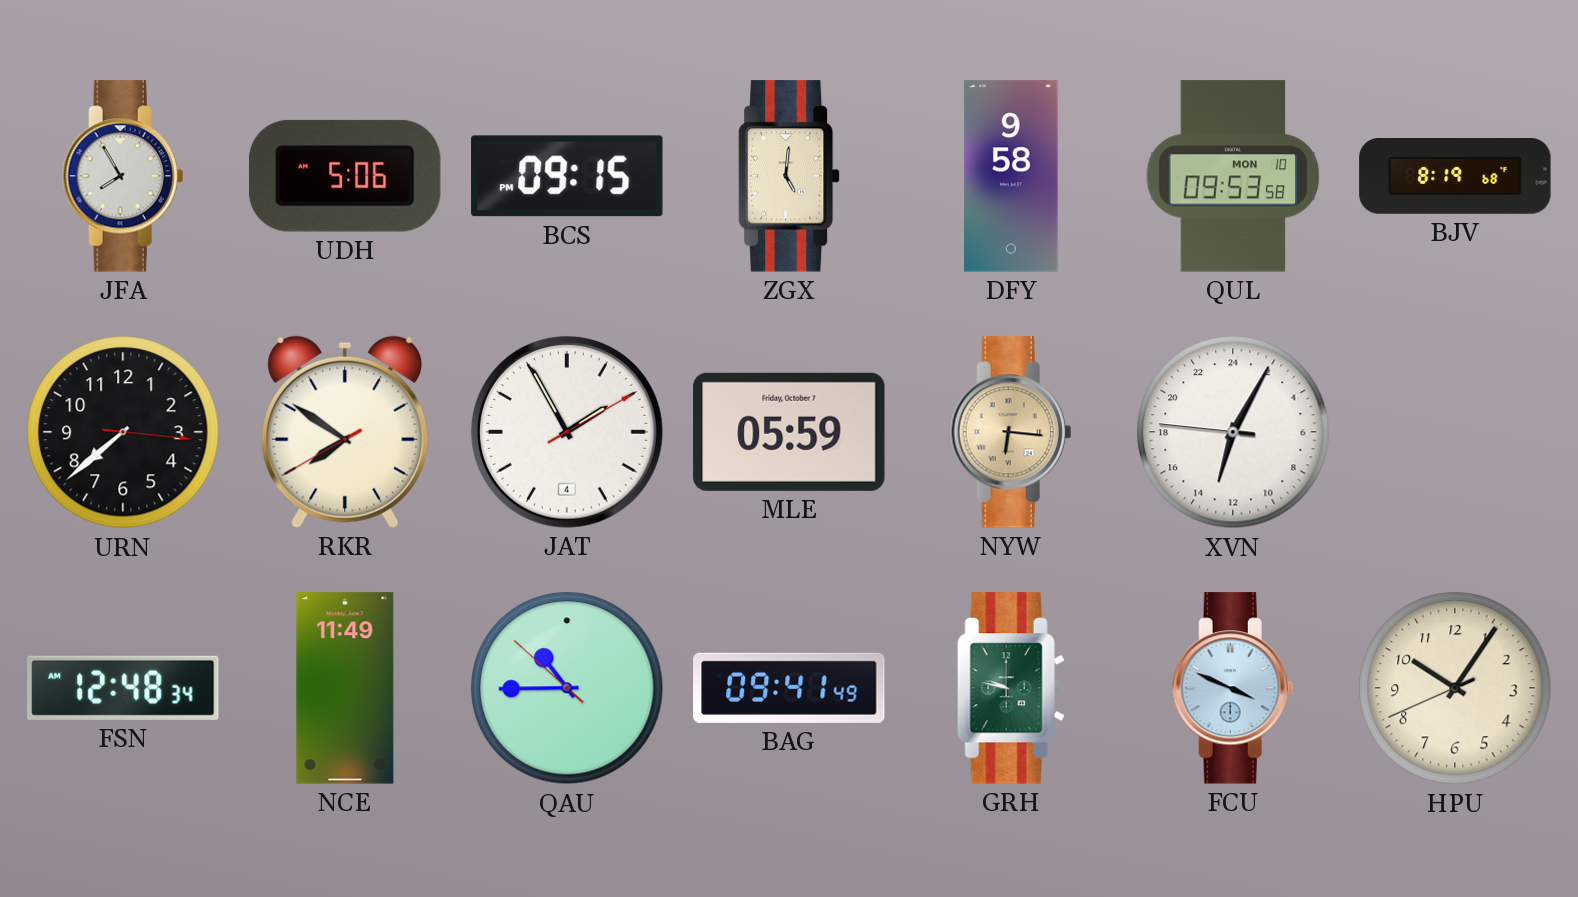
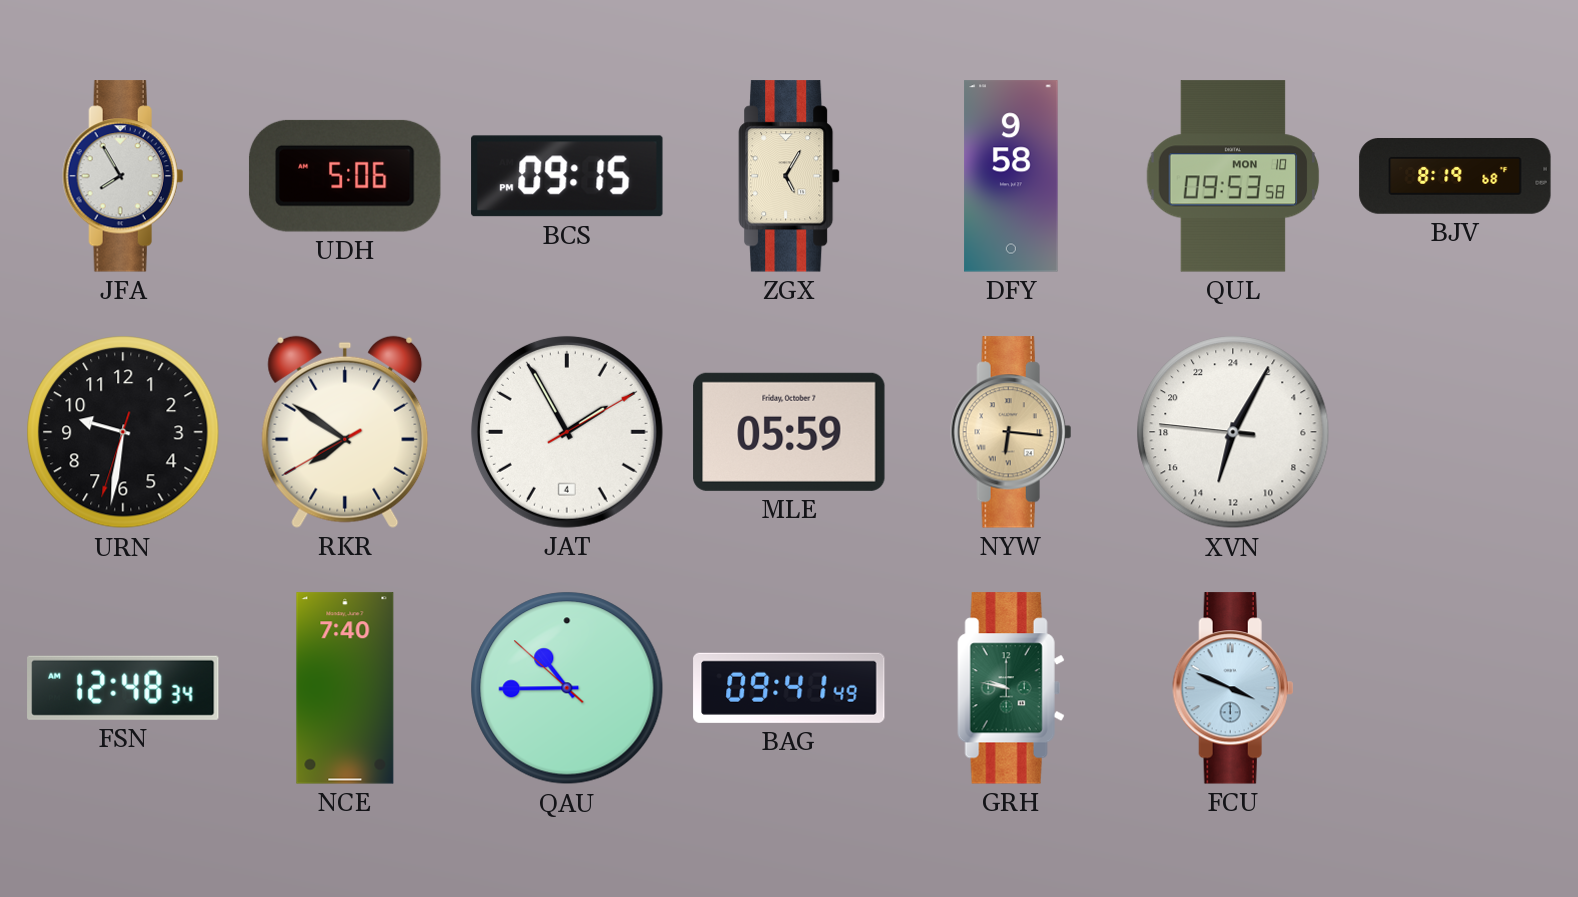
ZGX: 5:01 -> 5:05
URN: 7:38 -> 9:31
NCE: 11:49 -> 7:40
HPU: 10:05 -> none
